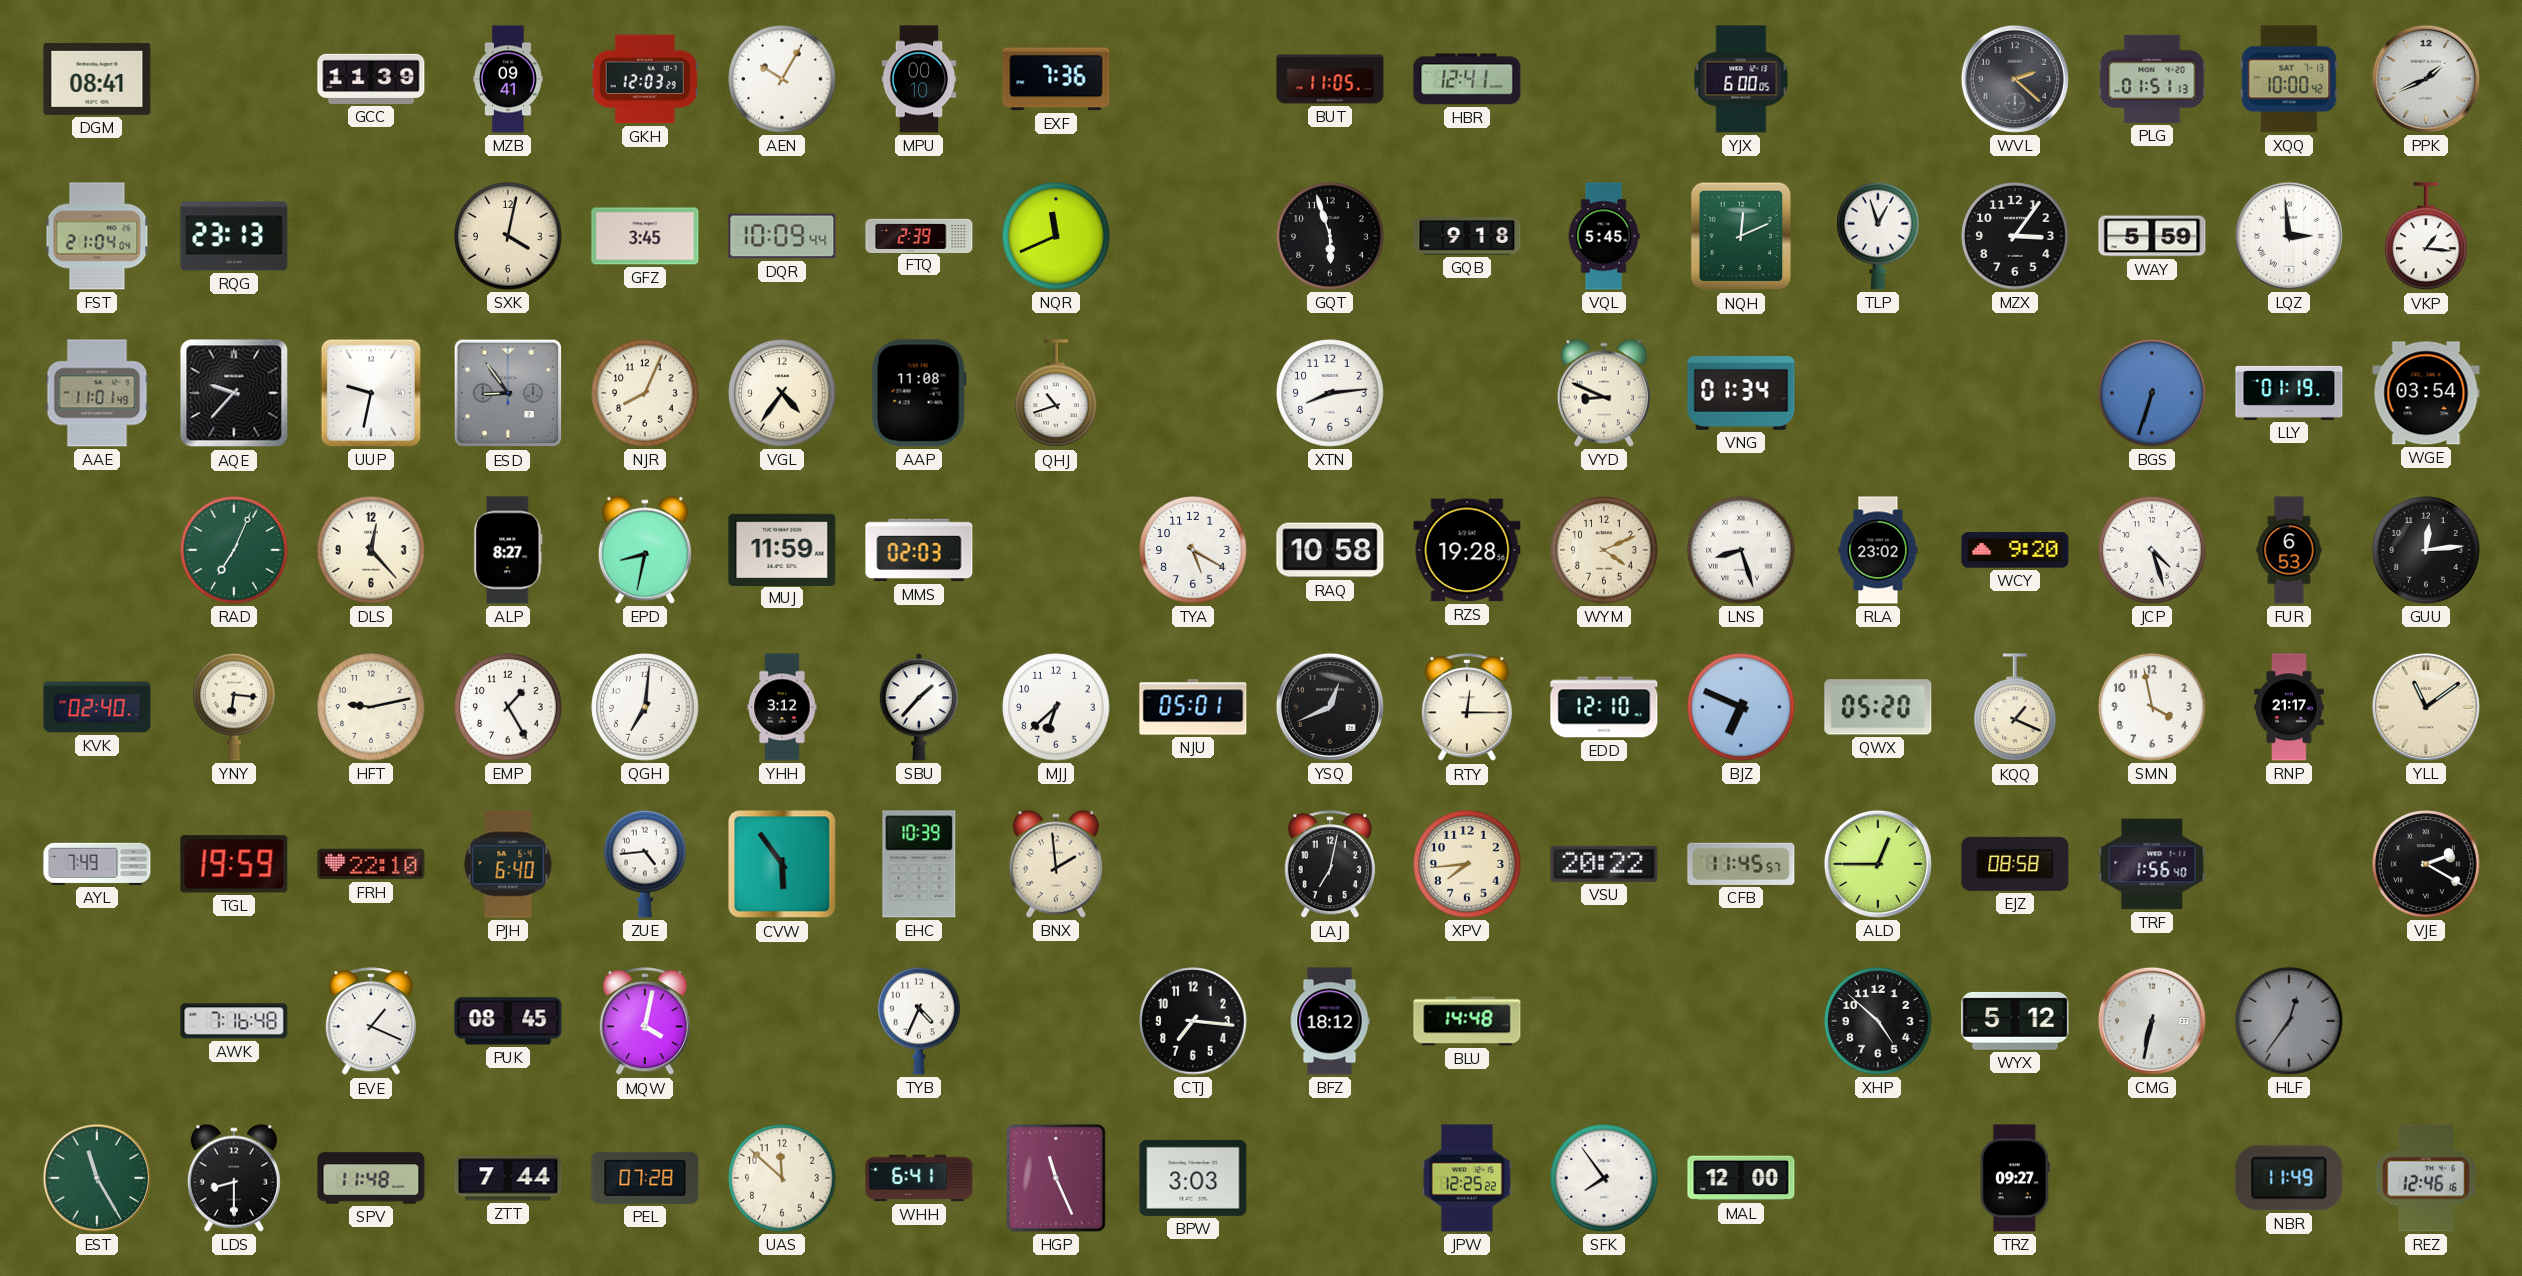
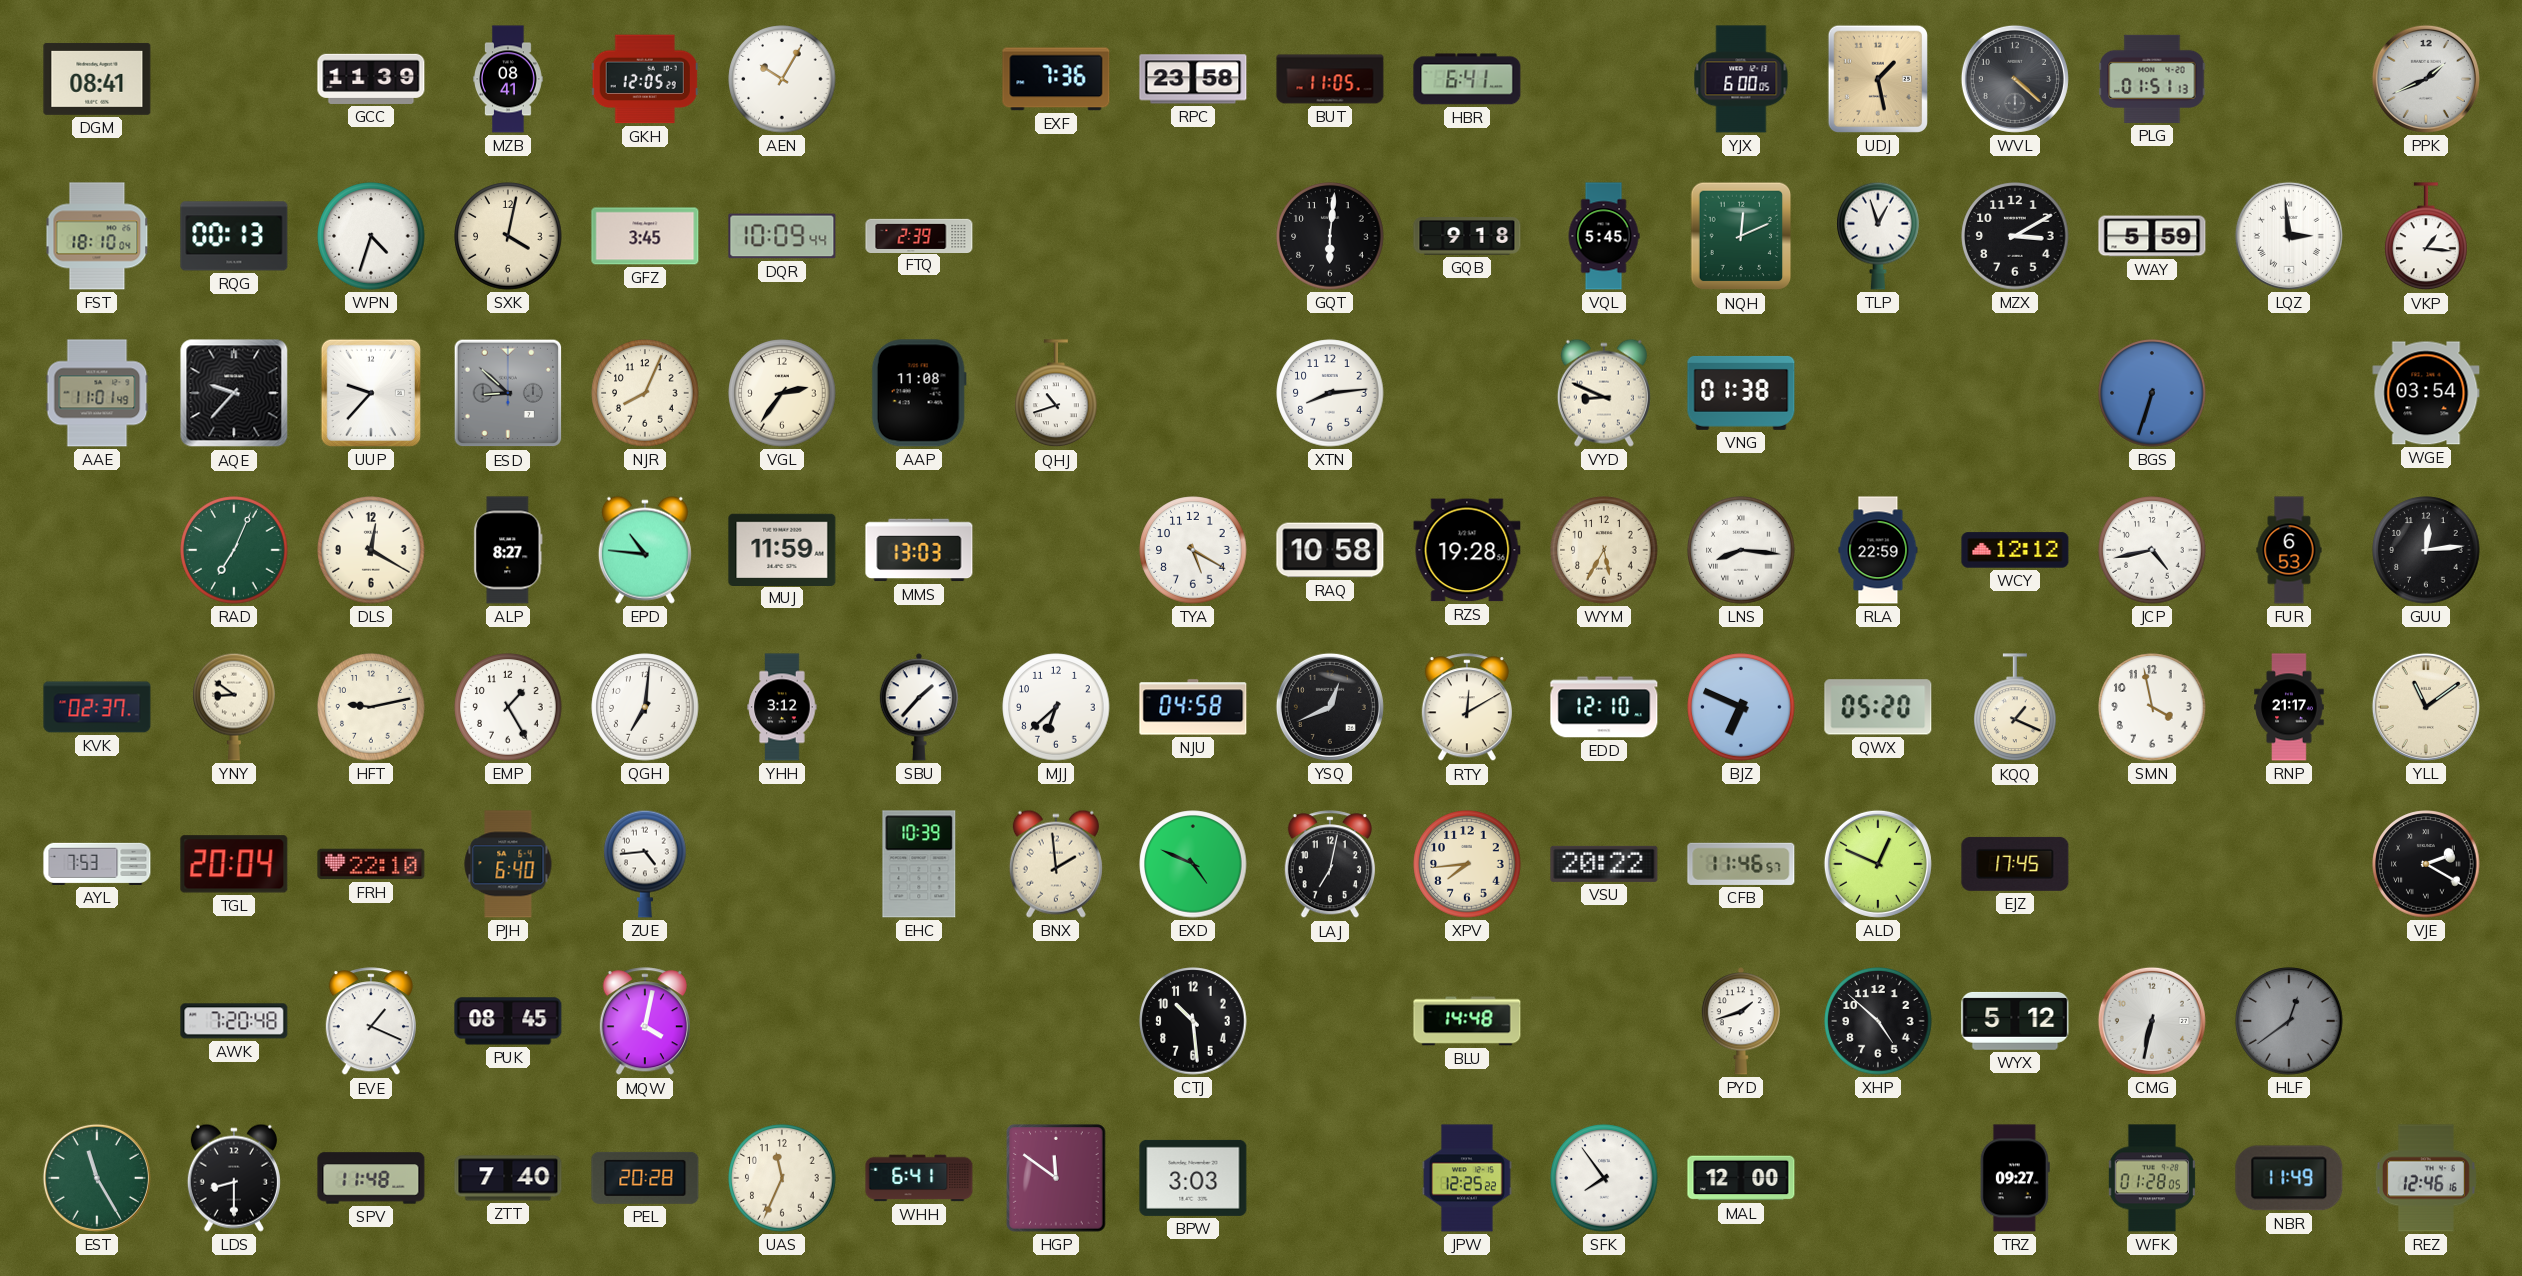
MZB: 09:41 -> 08:41
GKH: 12:03 -> 12:05
MPU: 00:10 -> none
RPC: none -> 23:58
HBR: 12:41 -> 6:41
UDJ: none -> 1:28
WVL: 2:22 -> 4:22
XQQ: 10:00 -> none
FST: 21:04 -> 18:10
RQG: 23:13 -> 00:13
WPN: none -> 4:33
NQR: 11:41 -> none
GQT: 5:57 -> 6:01
MZX: 3:06 -> 3:10
UUP: 9:32 -> 9:37
ESD: 8:54 -> 8:52
VGL: 4:36 -> 2:36
VNG: 01:34 -> 01:38
LLY: 01:19 -> none
DLS: 12:23 -> 12:20
EPD: 8:32 -> 10:46
MMS: 02:03 -> 13:03
WYM: 4:11 -> 5:35
LNS: 8:27 -> 8:16
RLA: 23:02 -> 22:59
WCY: 9:20 -> 12:12
JCP: 4:27 -> 4:43
KVK: 02:40 -> 02:37
YNY: 6:16 -> 8:51
NJU: 05:01 -> 04:58
RTY: 12:15 -> 12:10
AYL: 7:49 -> 7:53
TGL: 19:59 -> 20:04
CVW: 5:54 -> none
EXD: none -> 4:49
CFB: 11:45 -> 11:46
ALD: 12:45 -> 12:49
EJZ: 08:58 -> 17:45
TRF: 1:56 -> none
AWK: 7:16 -> 7:20
TYB: 4:34 -> none
CTJ: 7:16 -> 10:29
BFZ: 18:12 -> none
PYD: none -> 1:42
HLF: 12:36 -> 12:39
ZTT: 7:44 -> 7:40
PEL: 07:28 -> 20:28
UAS: 11:52 -> 11:34
HGP: 11:26 -> 11:51
WFK: none -> 01:28
